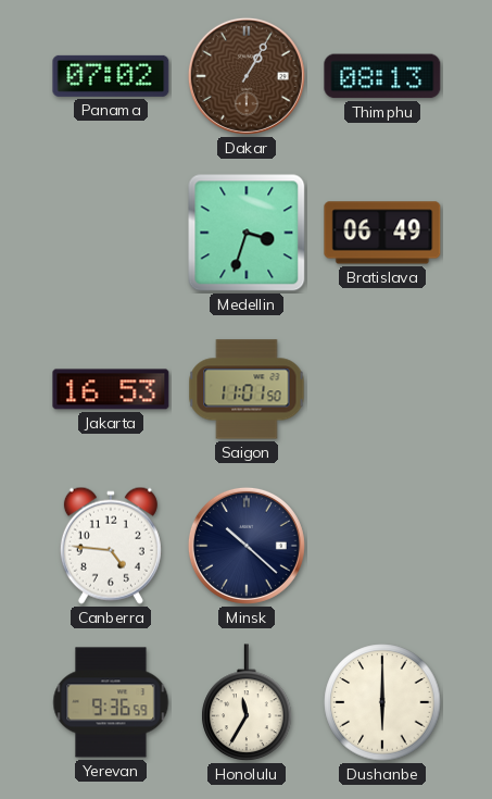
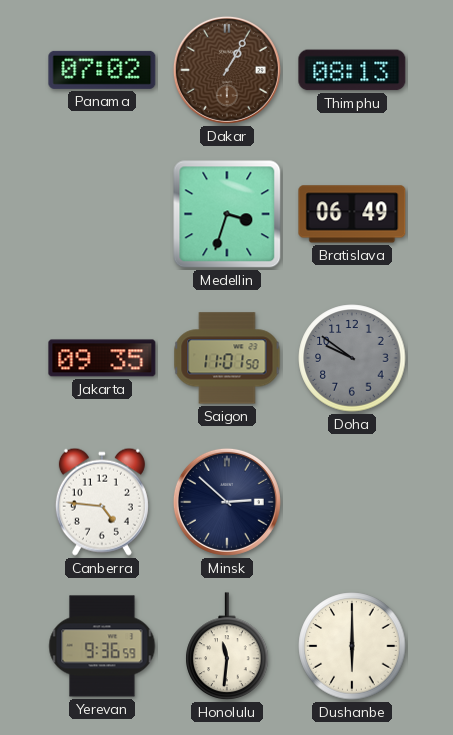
Jakarta: 16:53 -> 09:35
Doha: none -> 9:51
Minsk: 10:22 -> 2:52
Honolulu: 11:35 -> 11:31
